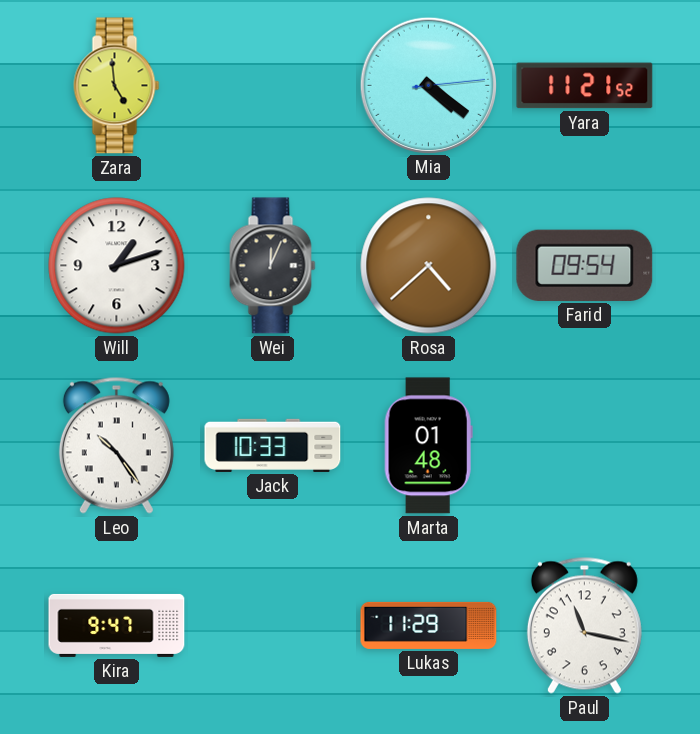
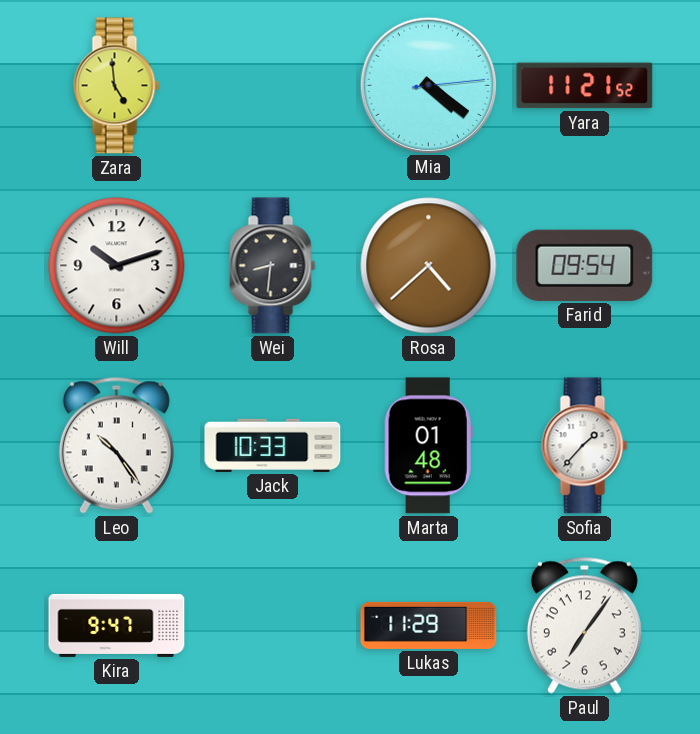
Will: 1:12 -> 10:12
Wei: 12:04 -> 8:31
Sofia: none -> 1:37
Paul: 11:17 -> 7:06
